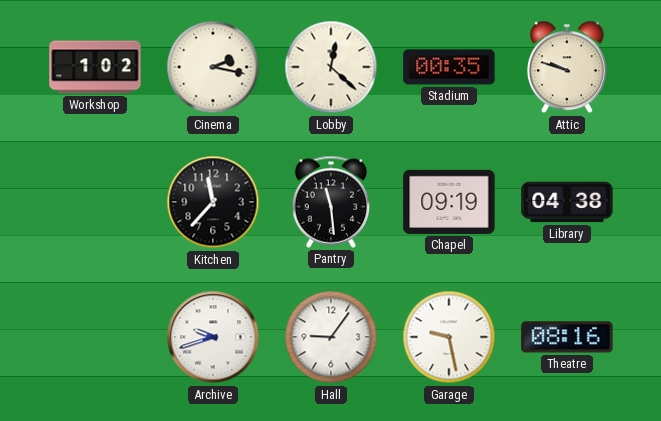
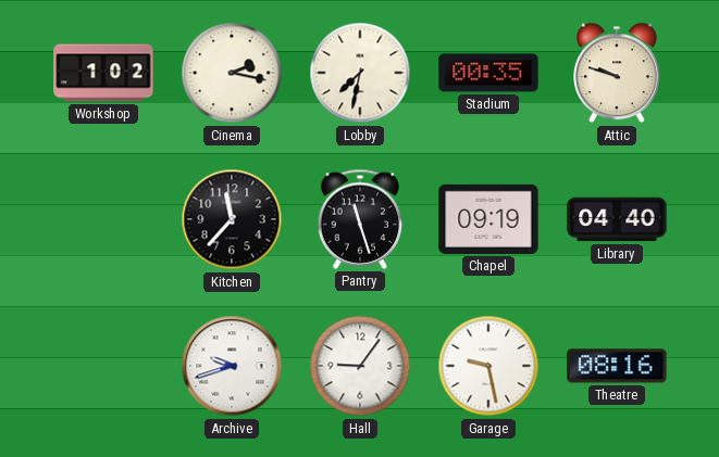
Lobby: 12:22 -> 7:32
Pantry: 11:29 -> 11:27
Library: 04:38 -> 04:40
